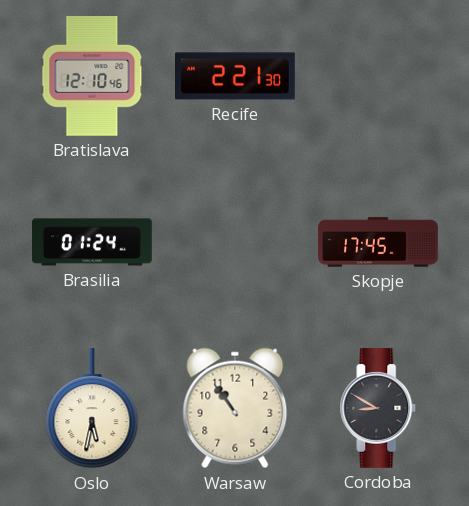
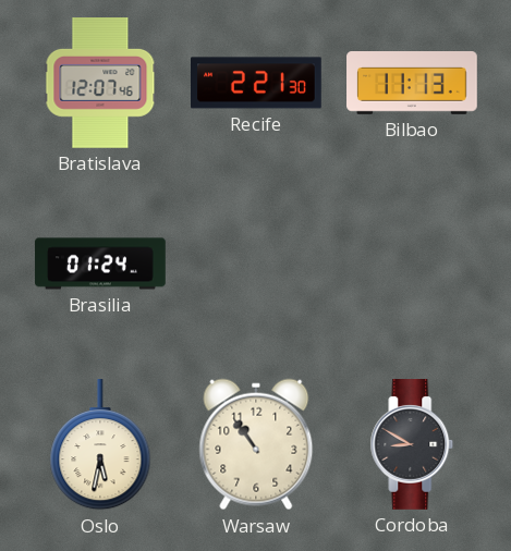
Bratislava: 12:10 -> 12:07
Bilbao: none -> 11:13
Skopje: 17:45 -> none
